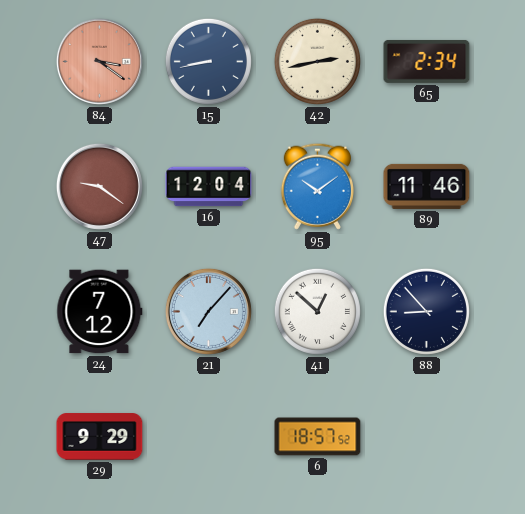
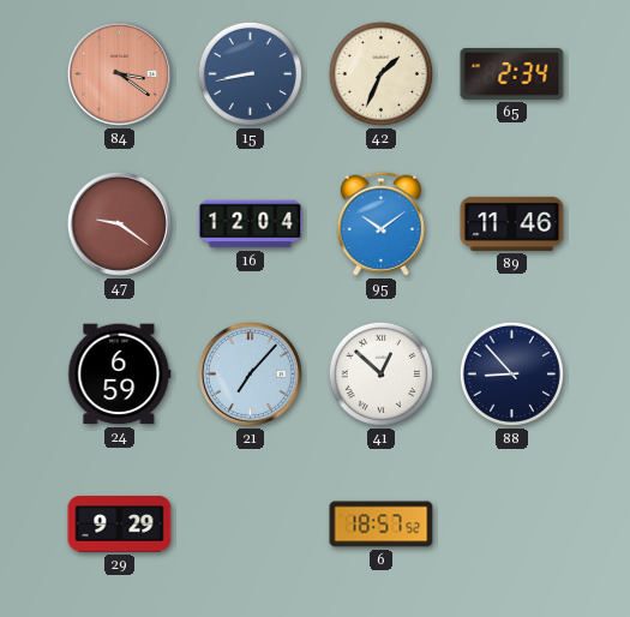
42: 2:43 -> 1:34
24: 7:12 -> 6:59
